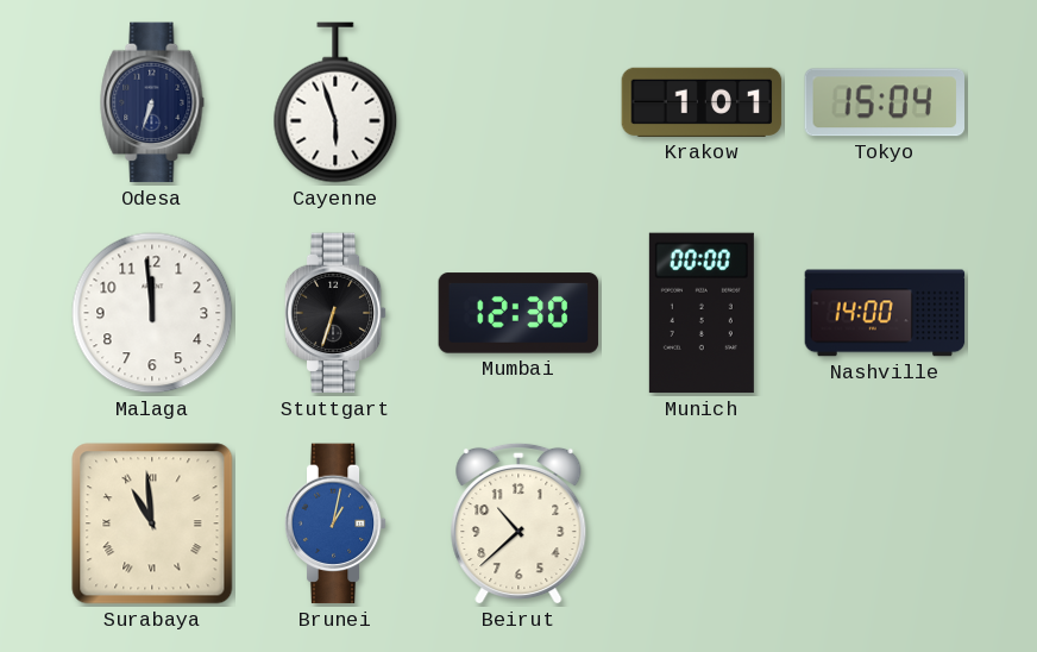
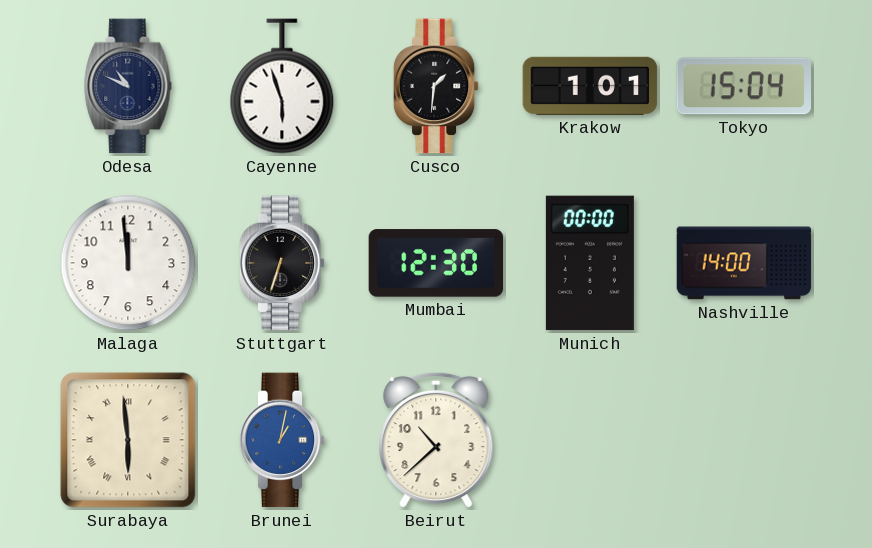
Odesa: 6:33 -> 10:49
Cusco: none -> 1:31
Surabaya: 10:59 -> 5:59
